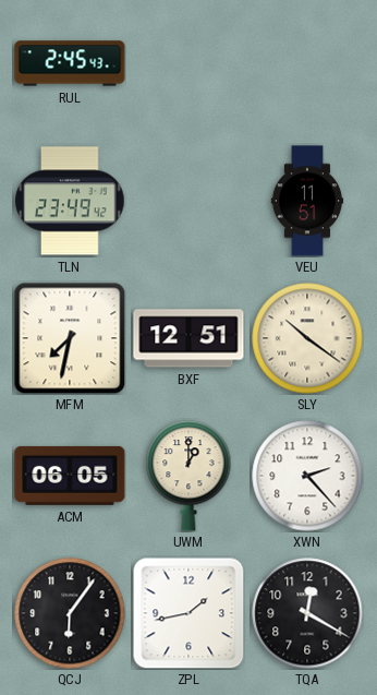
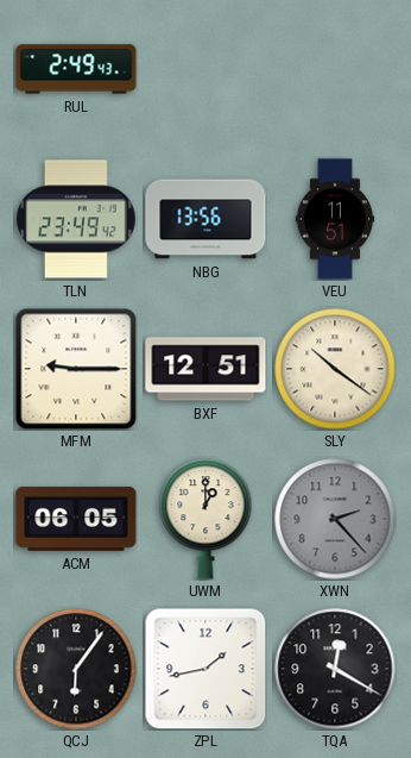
RUL: 2:45 -> 2:49
NBG: none -> 13:56
MFM: 7:32 -> 9:15
XWN dial: white -> grey
